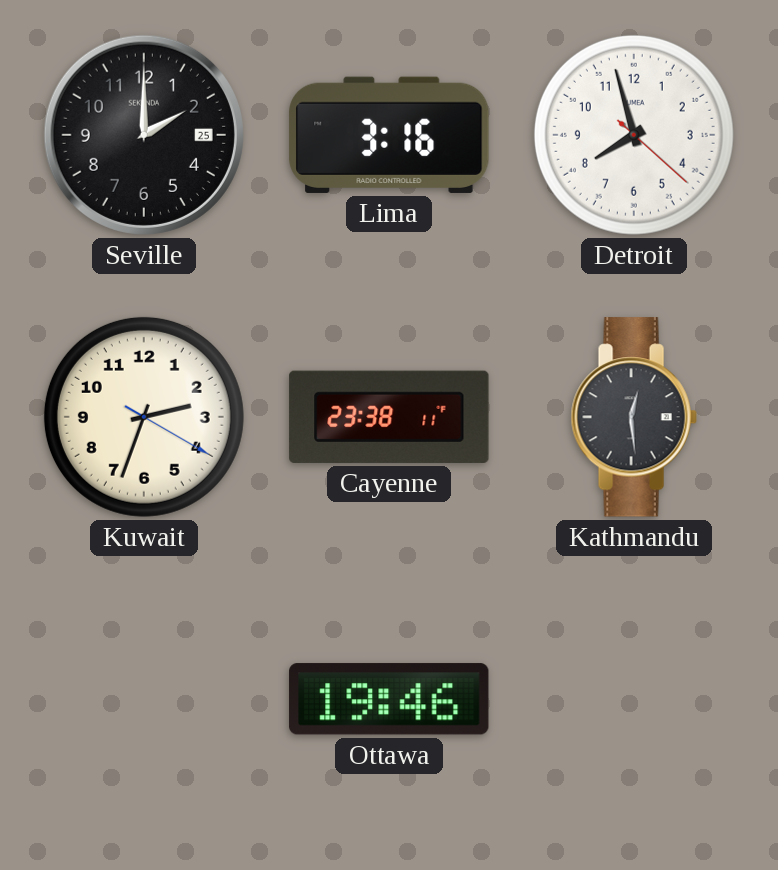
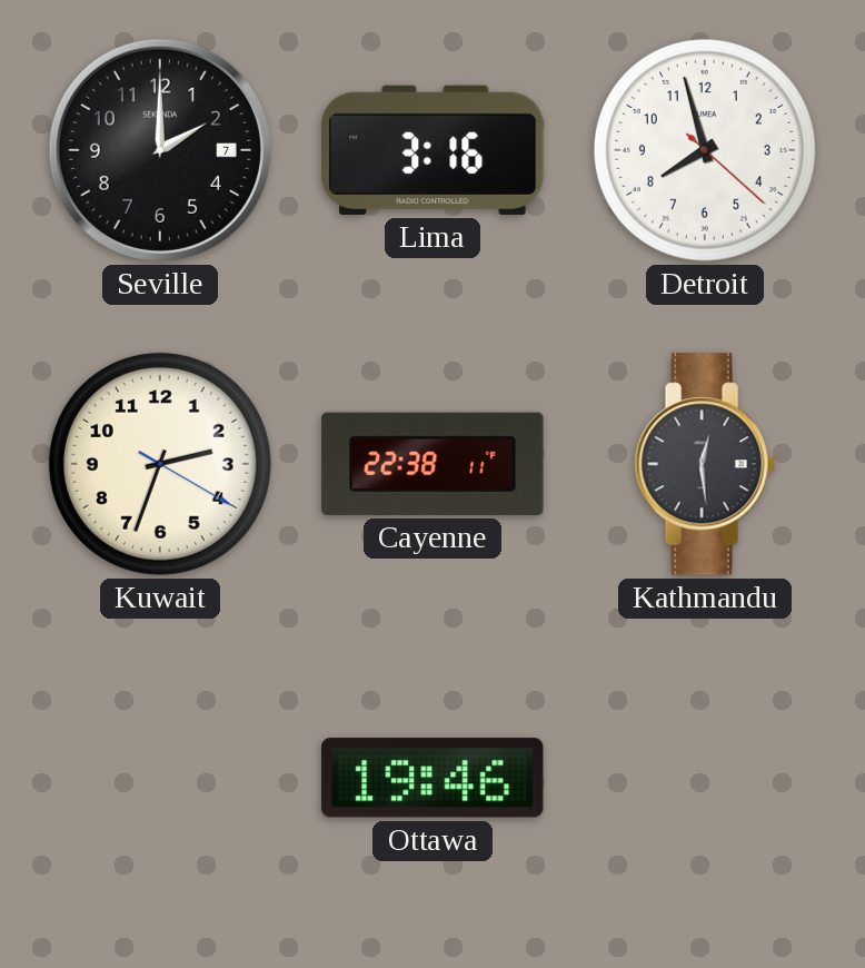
Seville date: 25 -> 7
Cayenne: 23:38 -> 22:38
